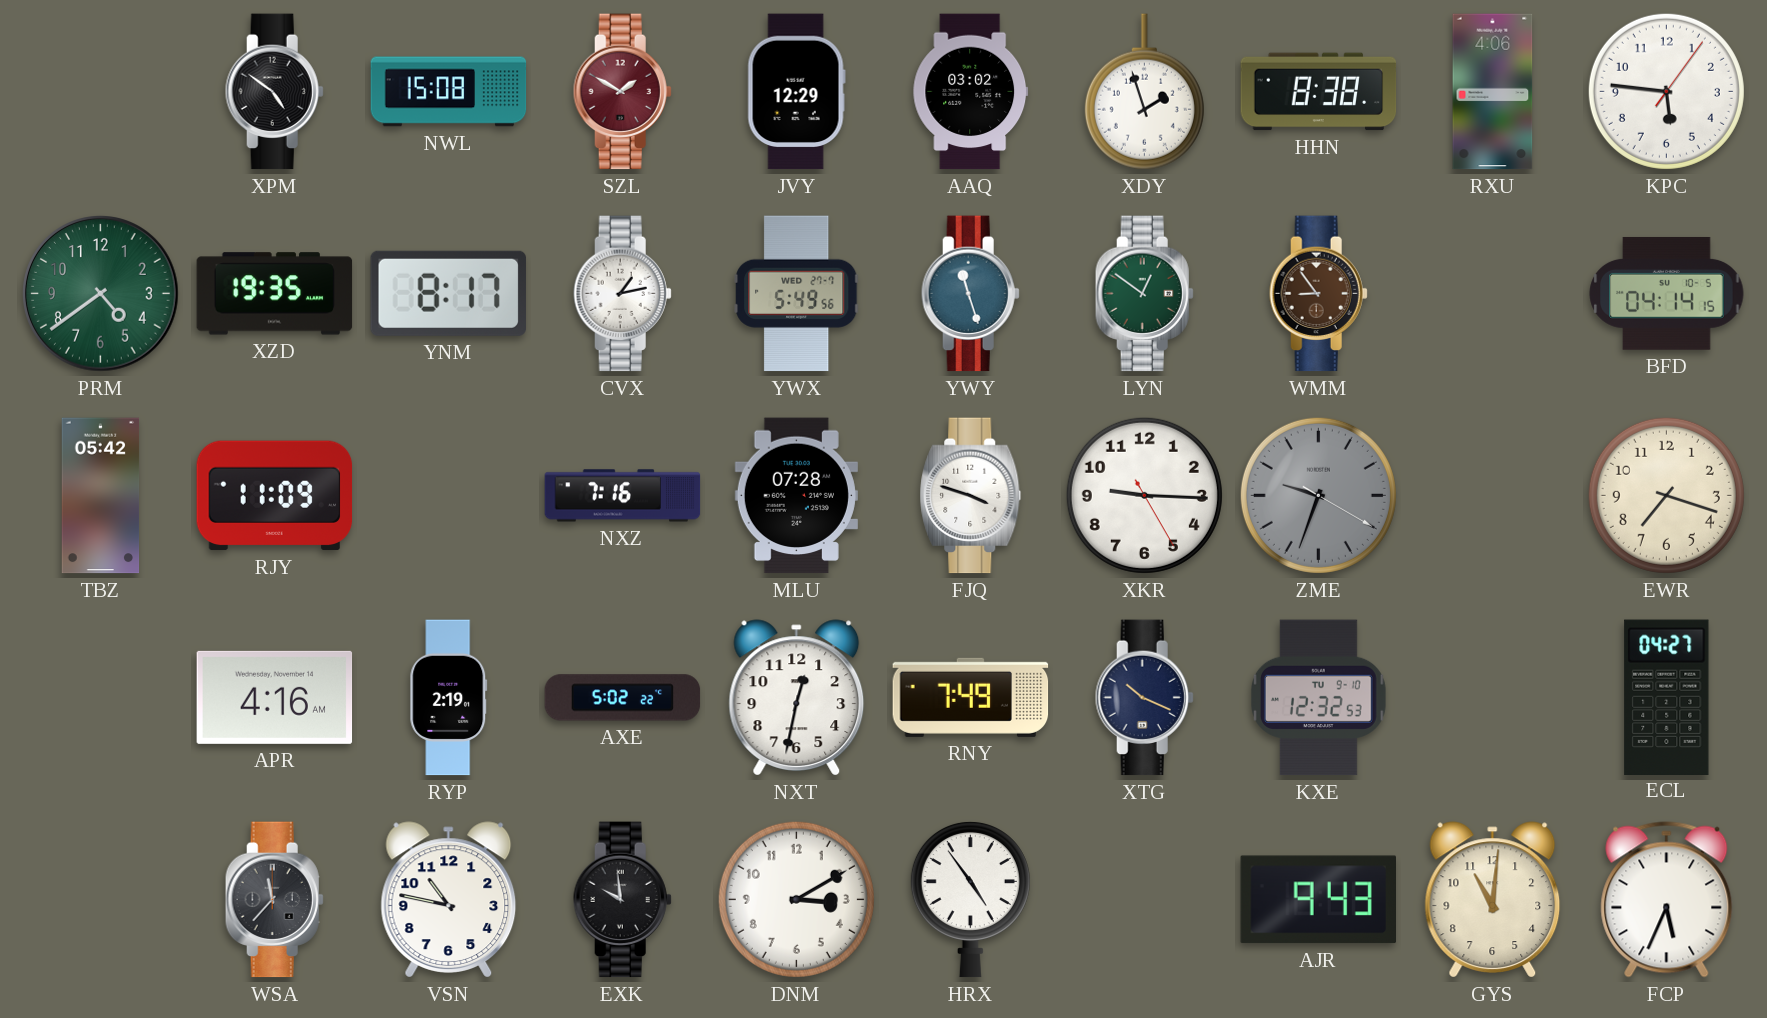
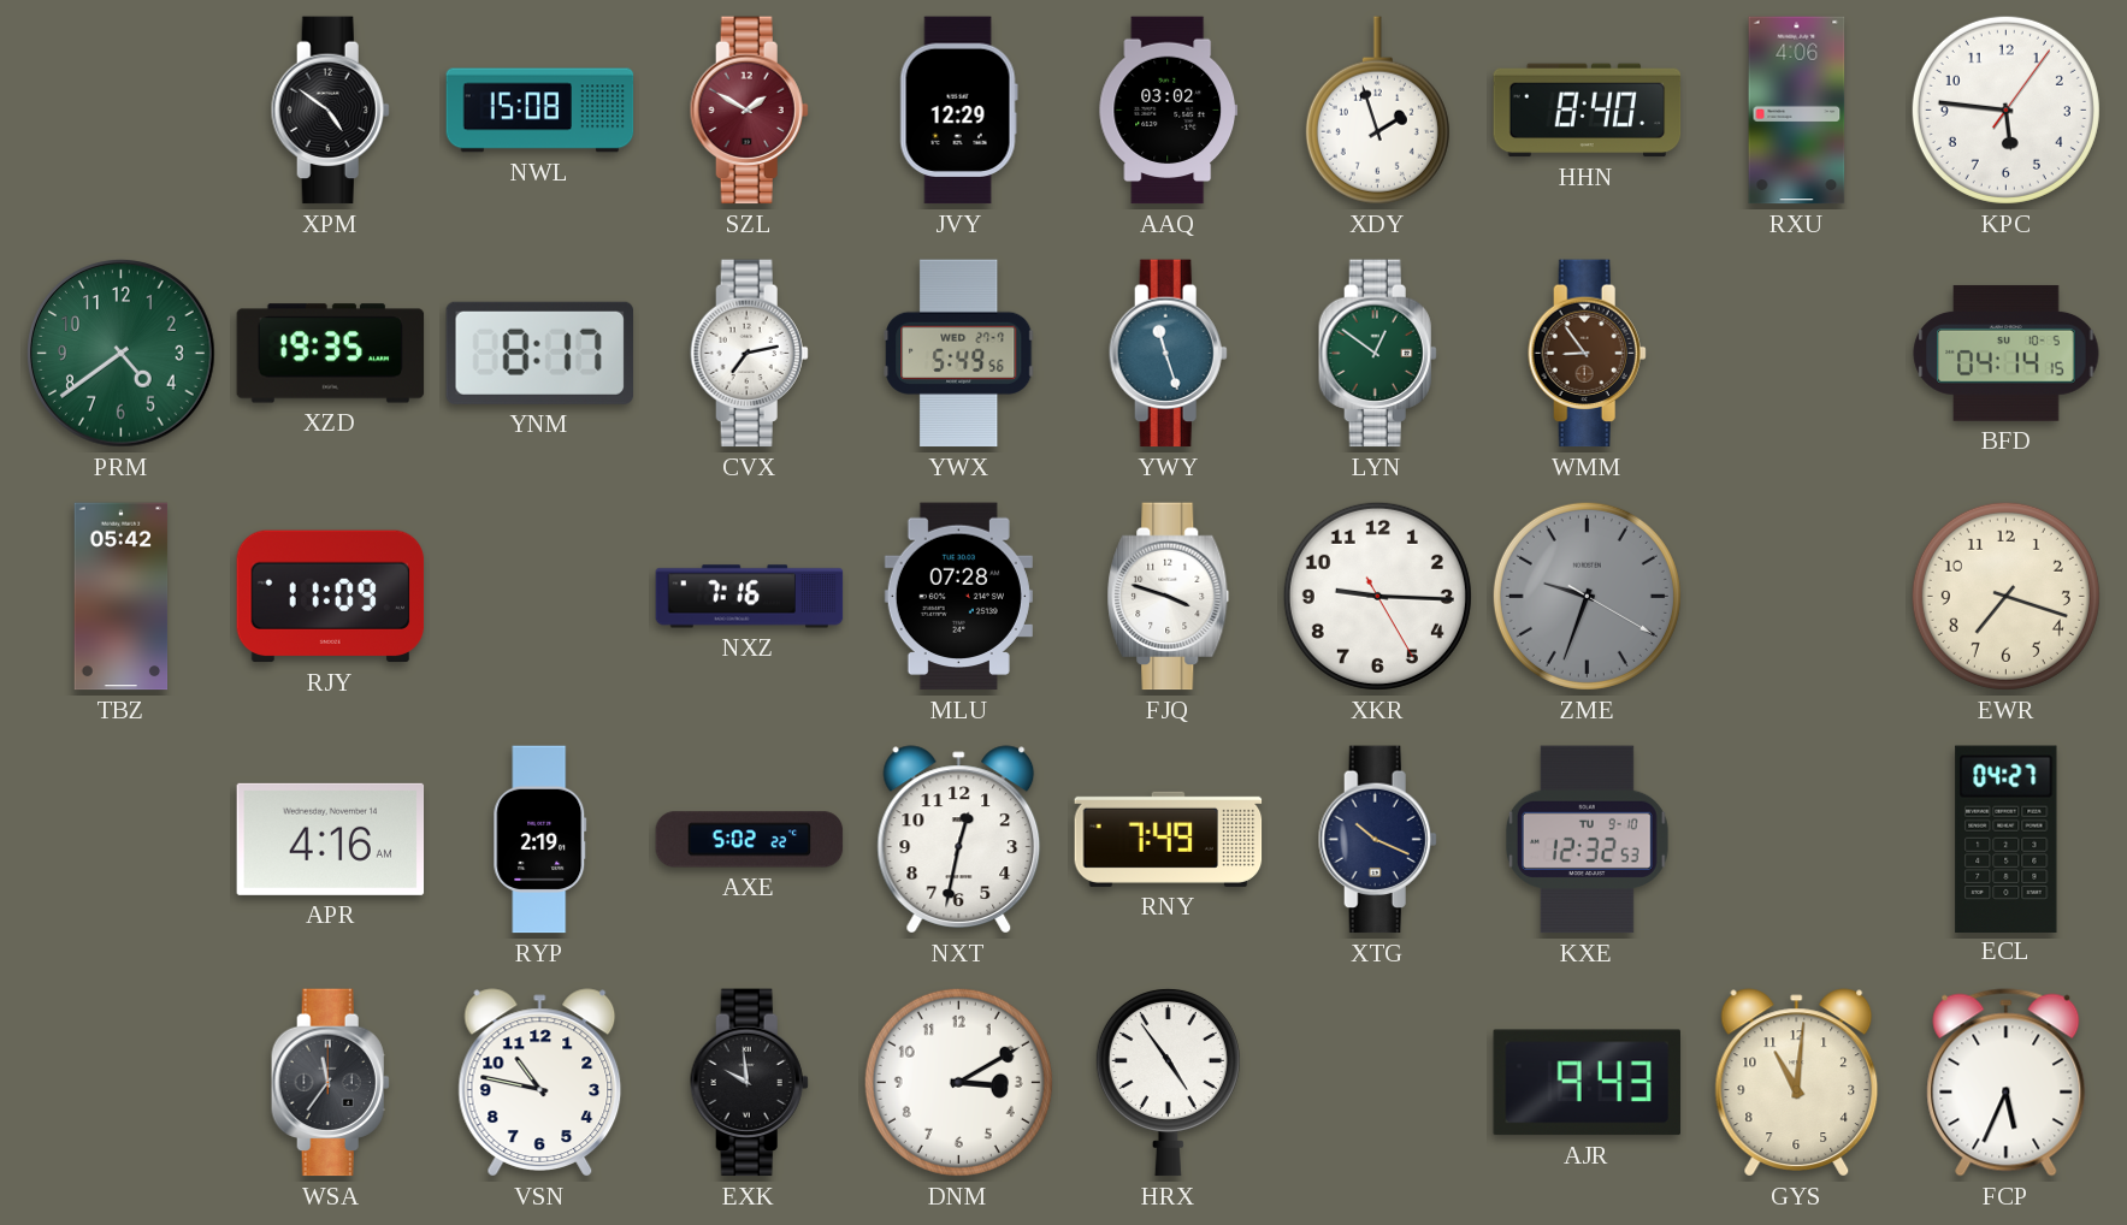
HHN: 8:38 -> 8:40
CVX: 1:13 -> 7:13
WSA: 11:37 -> 11:36
